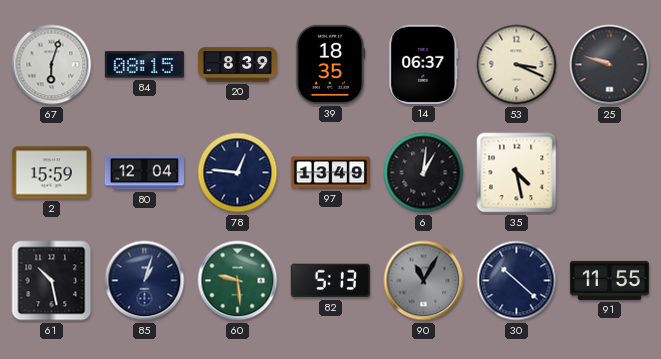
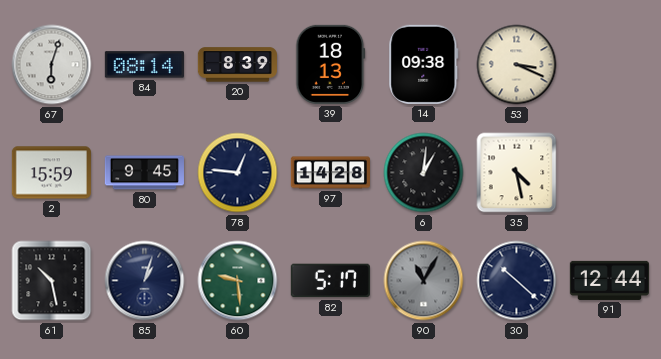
84: 08:15 -> 08:14
39: 18:35 -> 18:13
14: 06:37 -> 09:38
25: 9:48 -> none
80: 12:04 -> 9:45
97: 13:49 -> 14:28
82: 5:13 -> 5:17
91: 11:55 -> 12:44
